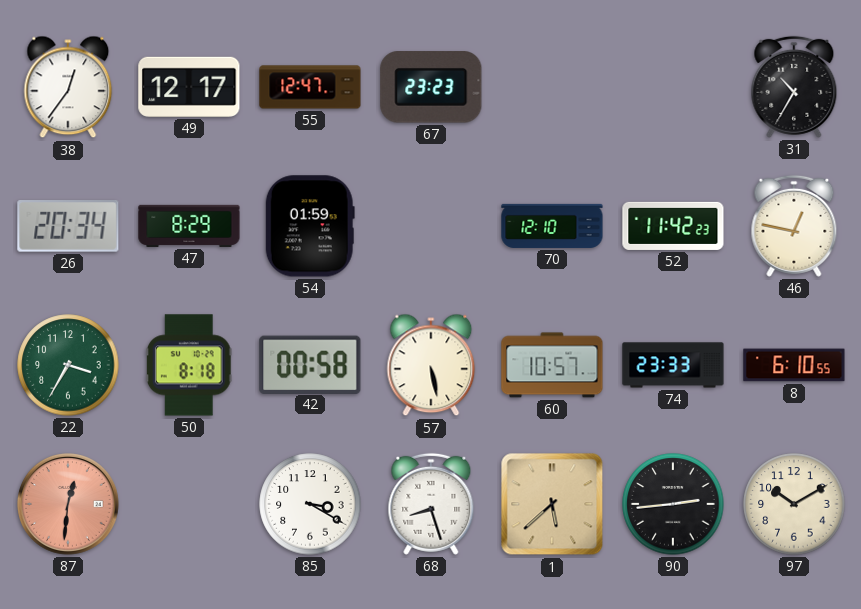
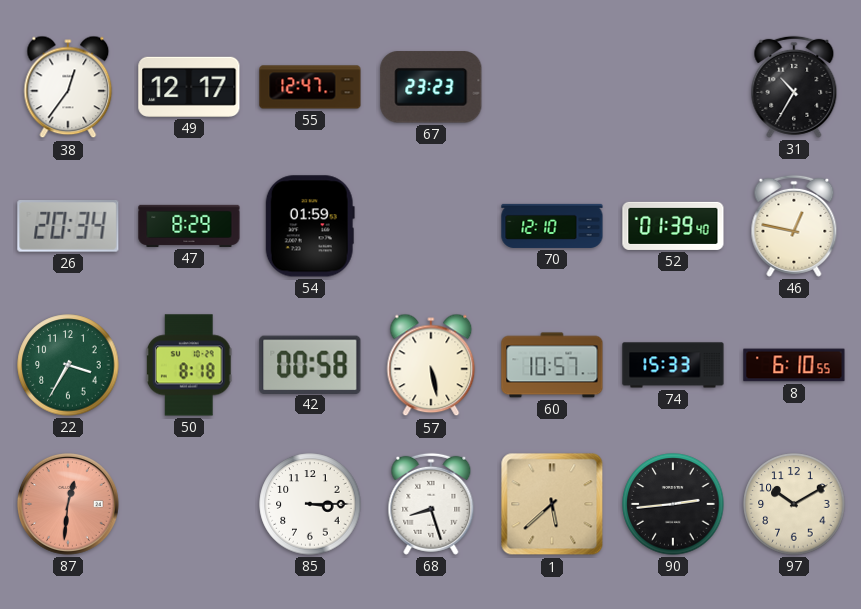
52: 11:42 -> 01:39
74: 23:33 -> 15:33
85: 3:20 -> 3:15
